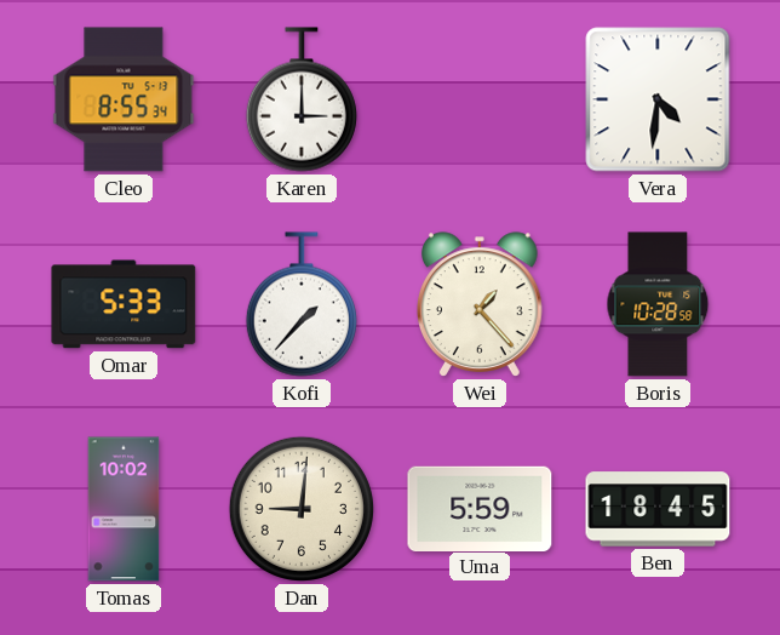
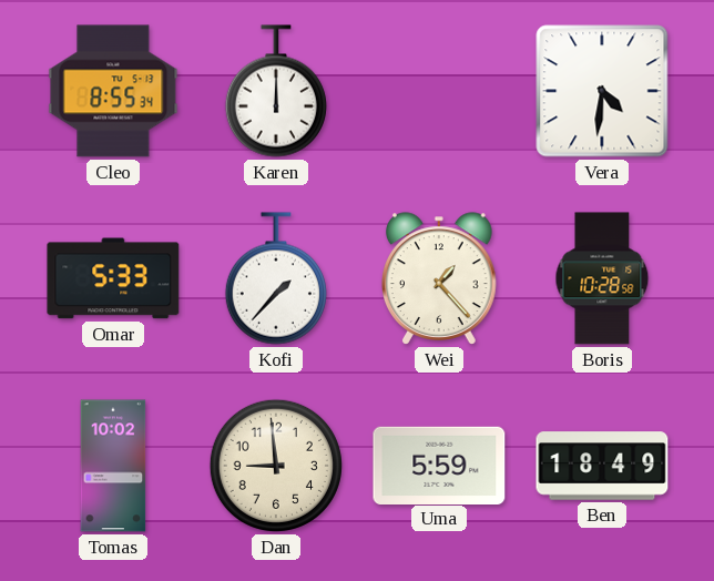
Karen: 3:00 -> 12:00
Dan: 9:01 -> 8:59
Ben: 18:45 -> 18:49
